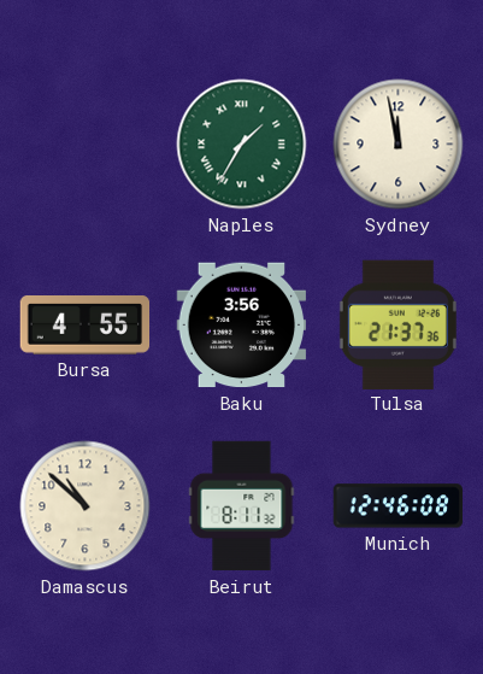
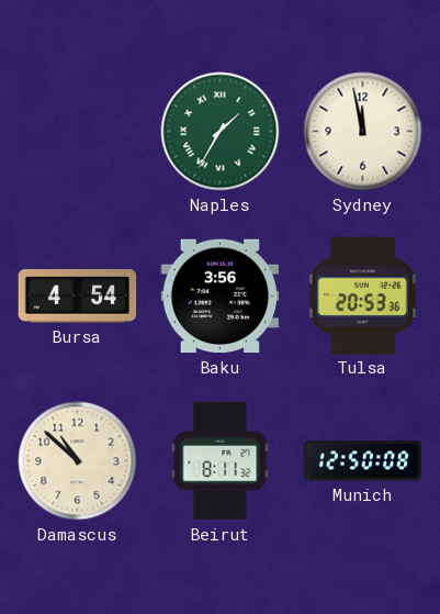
Bursa: 4:55 -> 4:54
Tulsa: 21:37 -> 20:53
Munich: 12:46 -> 12:50
